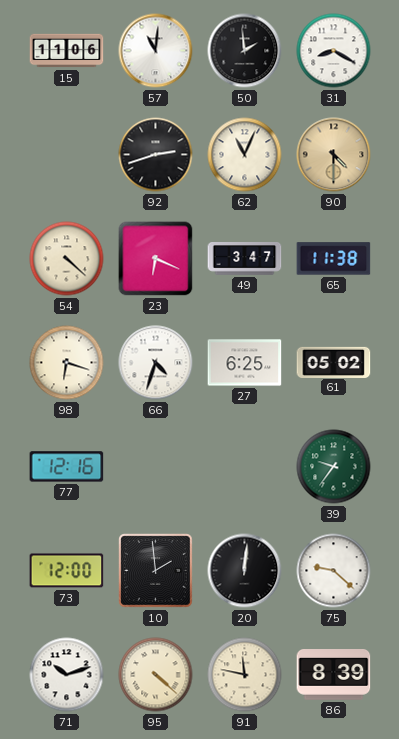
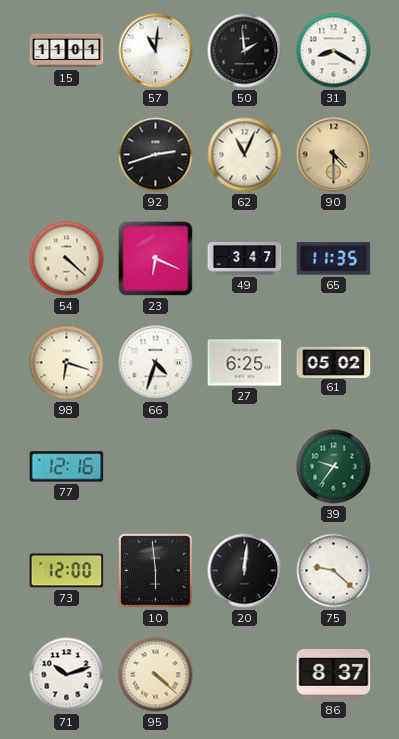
15: 11:06 -> 11:01
65: 11:38 -> 11:35
10: 1:59 -> 5:59
91: 11:47 -> none
86: 8:39 -> 8:37
